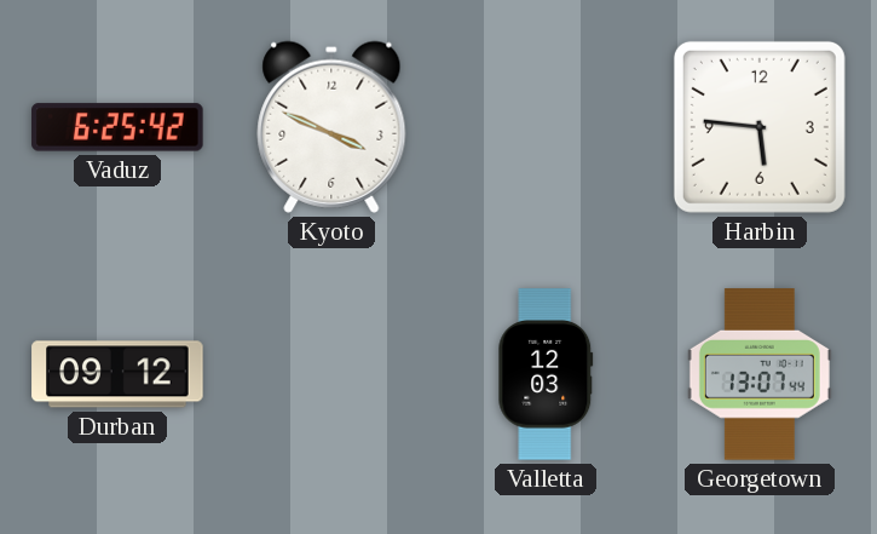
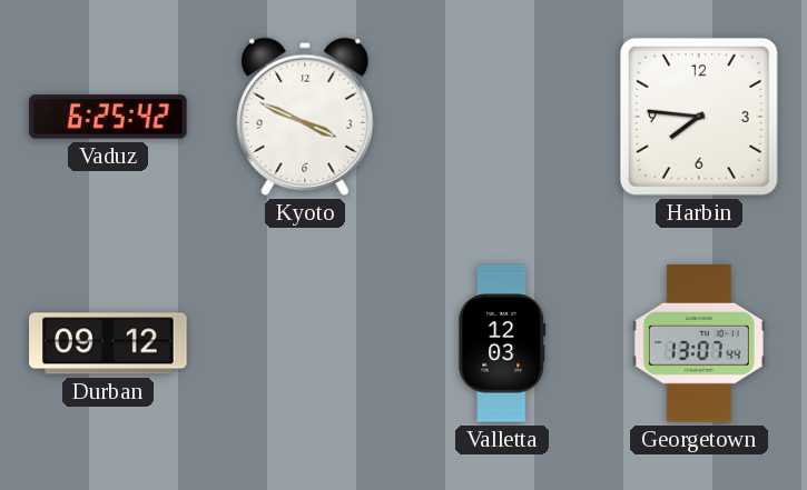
Harbin: 5:46 -> 7:46
